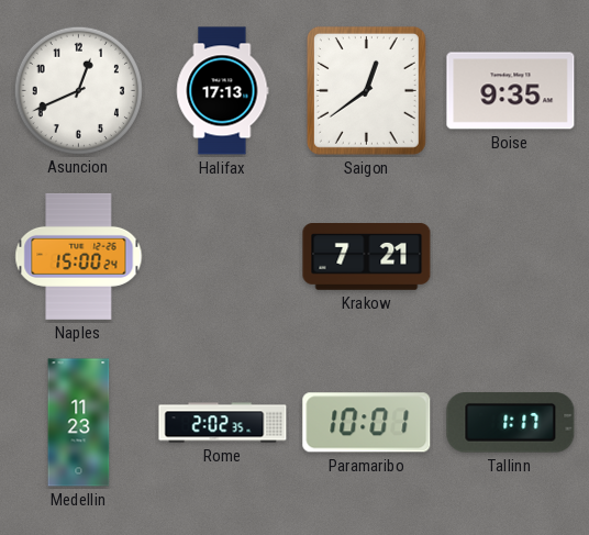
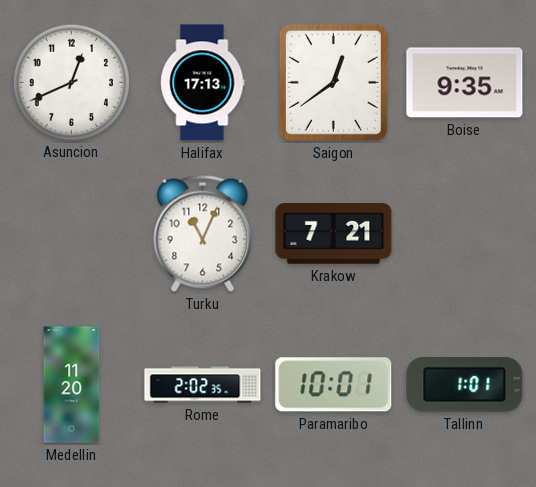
Naples: 15:00 -> none
Turku: none -> 11:04
Medellin: 11:23 -> 11:20
Tallinn: 1:17 -> 1:01
